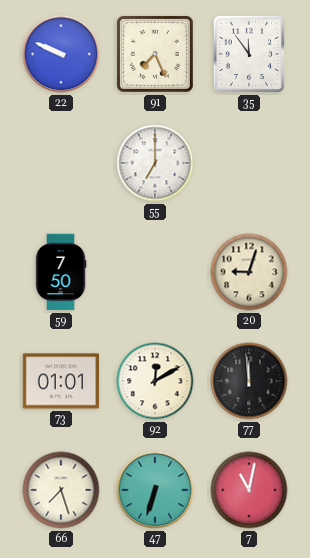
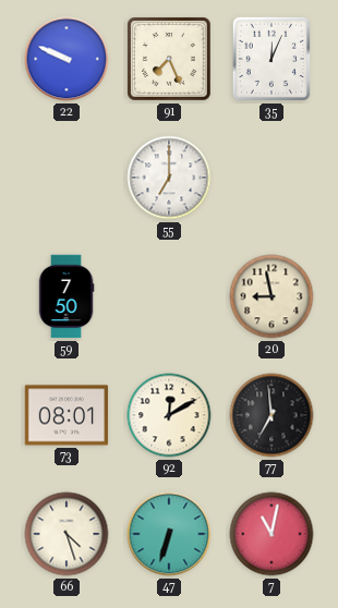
35: 11:54 -> 12:04
20: 9:03 -> 8:58
73: 01:01 -> 08:01
77: 11:59 -> 6:59
66: 7:27 -> 4:27
